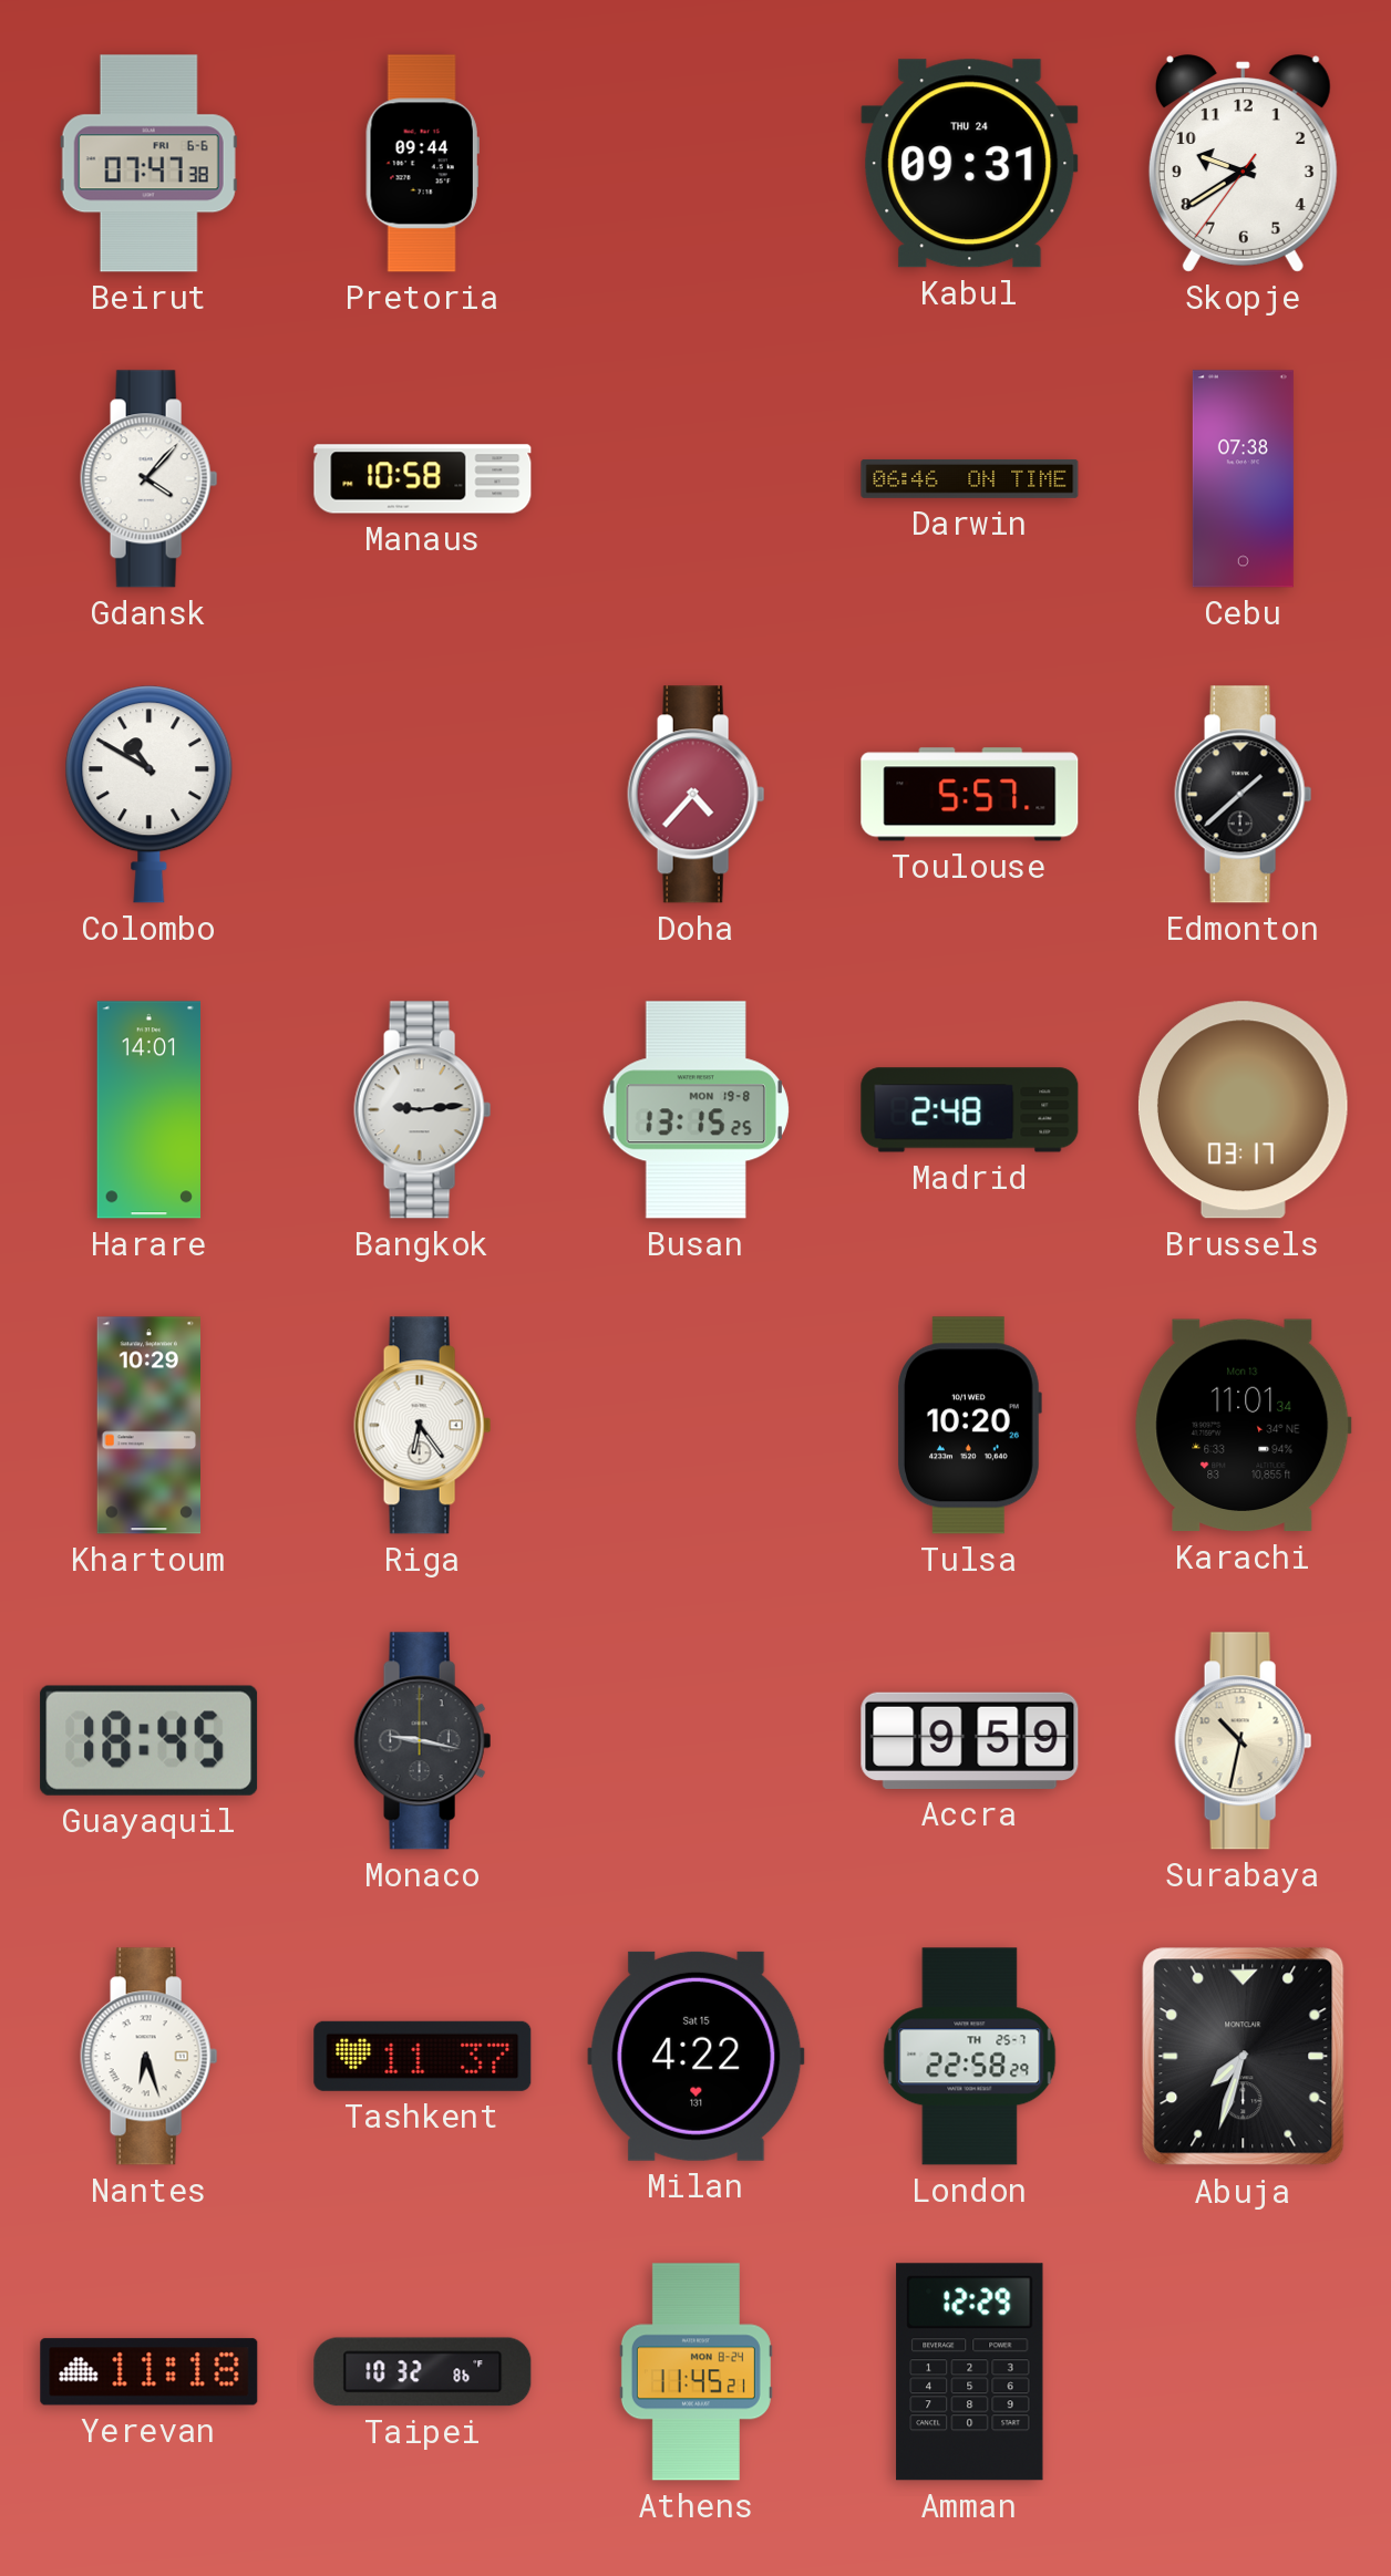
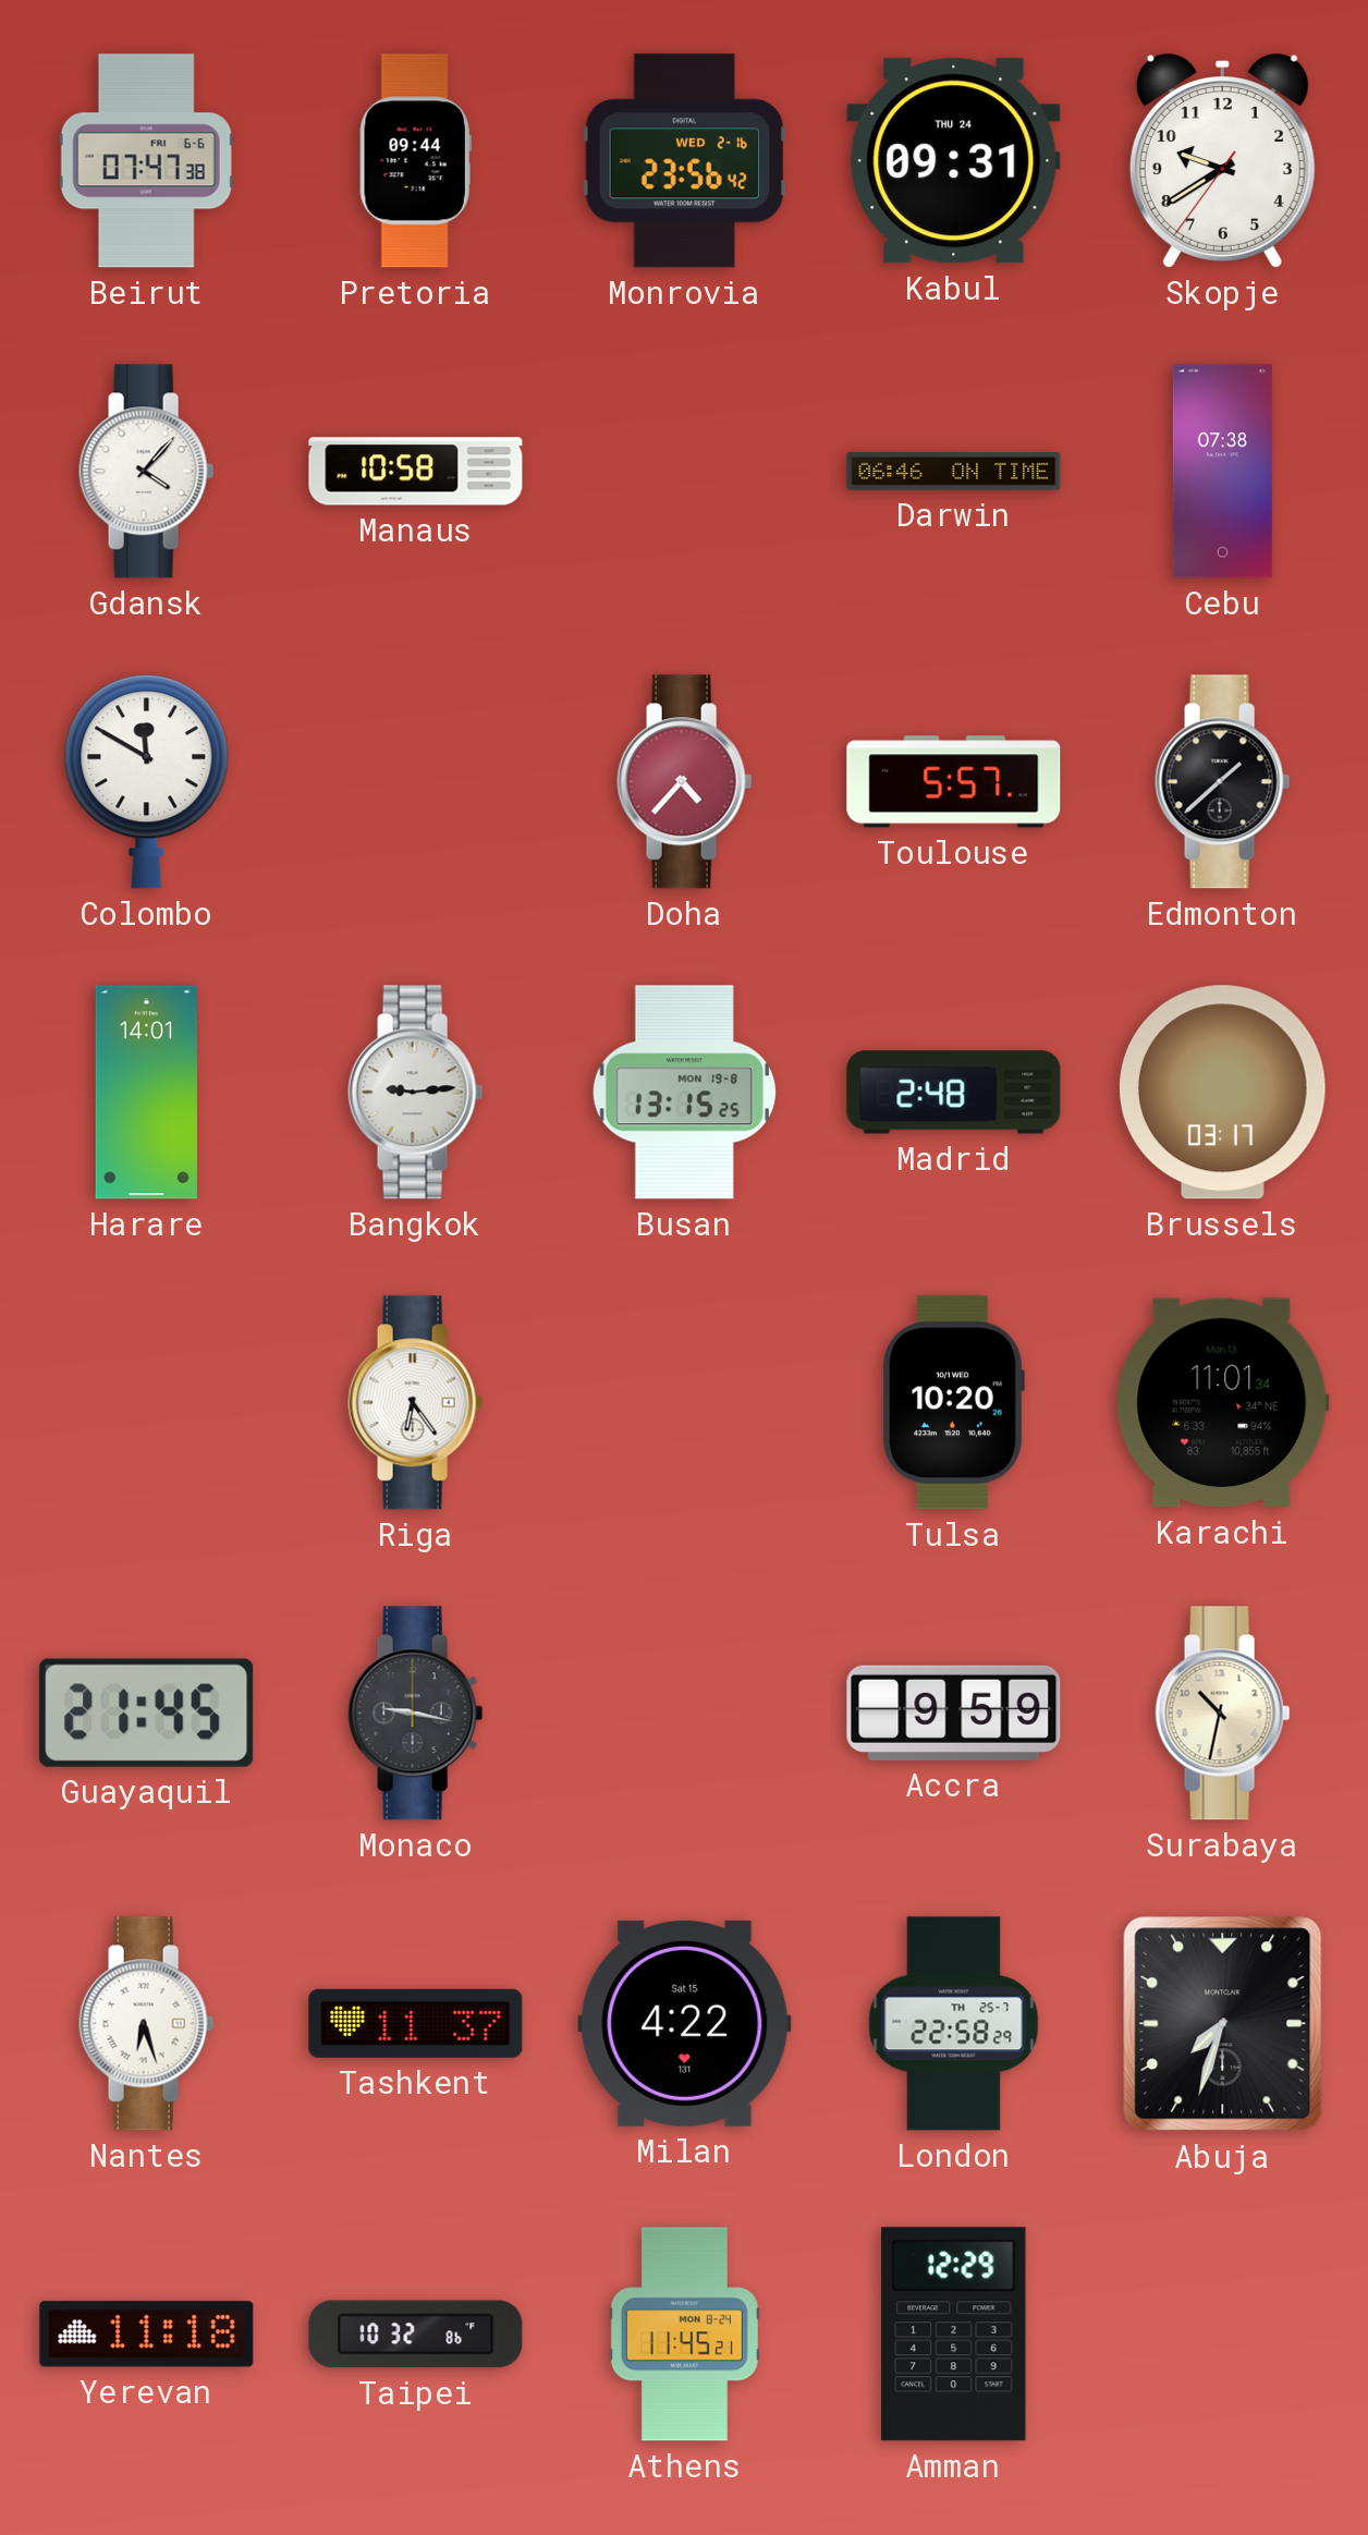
Monrovia: none -> 23:56
Colombo: 10:50 -> 11:50
Khartoum: 10:29 -> none
Guayaquil: 18:45 -> 21:45
